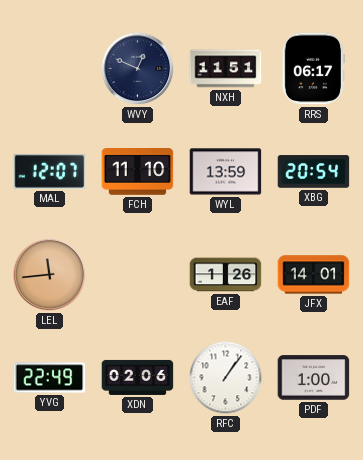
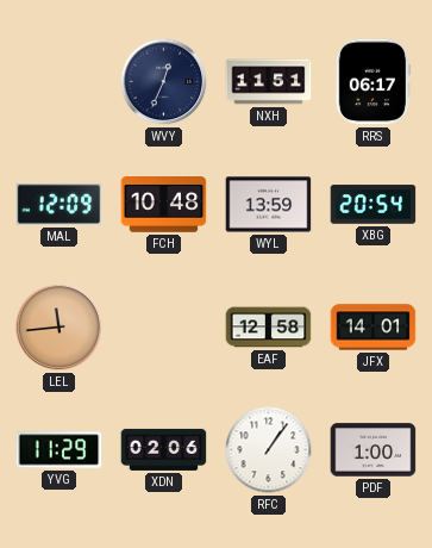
WVY: 12:49 -> 12:34
MAL: 12:07 -> 12:09
FCH: 11:10 -> 10:48
EAF: 1:26 -> 12:58
YVG: 22:49 -> 11:29
